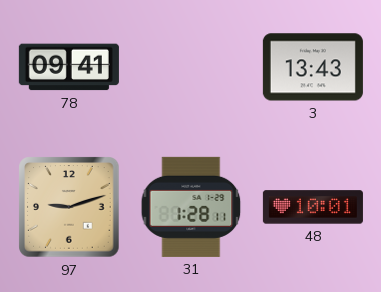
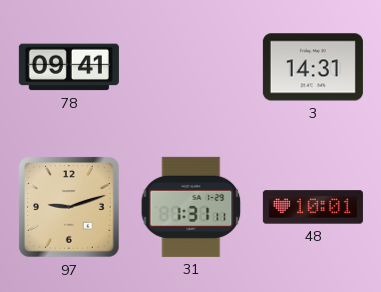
3: 13:43 -> 14:31
31: 1:28 -> 1:31
